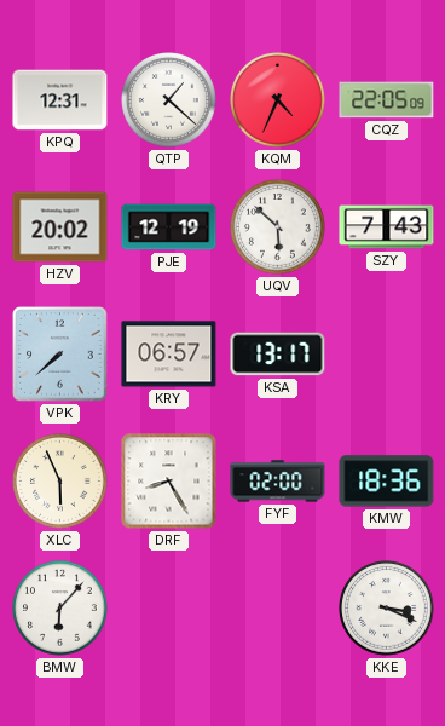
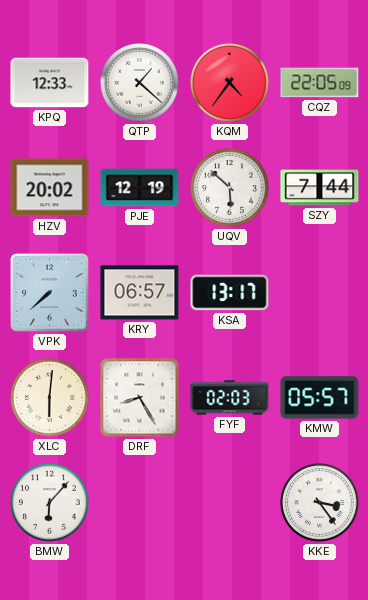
KPQ: 12:31 -> 12:33
KQM: 4:34 -> 4:36
SZY: 7:43 -> 7:44
XLC: 5:56 -> 6:01
FYF: 02:00 -> 02:03
KMW: 18:36 -> 05:57
KKE: 3:19 -> 3:24
